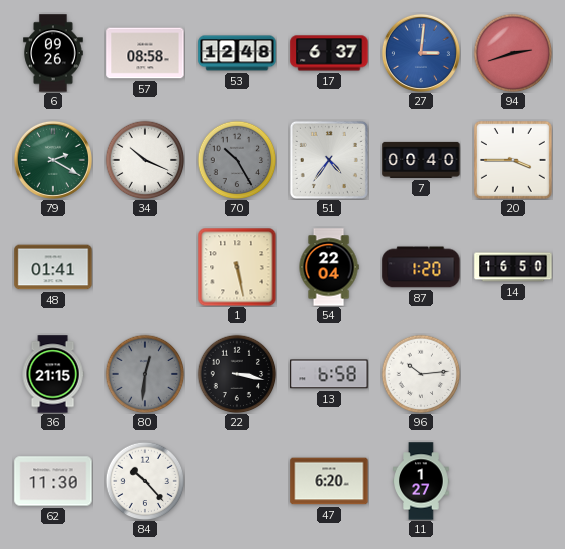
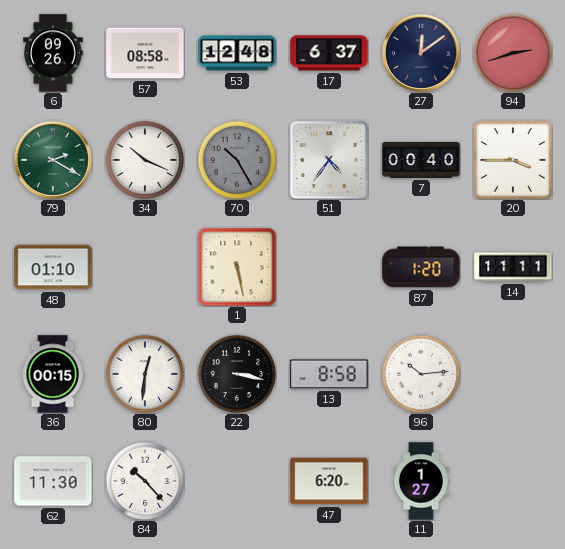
27: 3:01 -> 12:09
27 dial: blue -> navy
48: 01:41 -> 01:10
54: 22:04 -> none
14: 16:50 -> 11:11
36: 21:15 -> 00:15
80 dial: grey -> white
13: 6:58 -> 8:58
